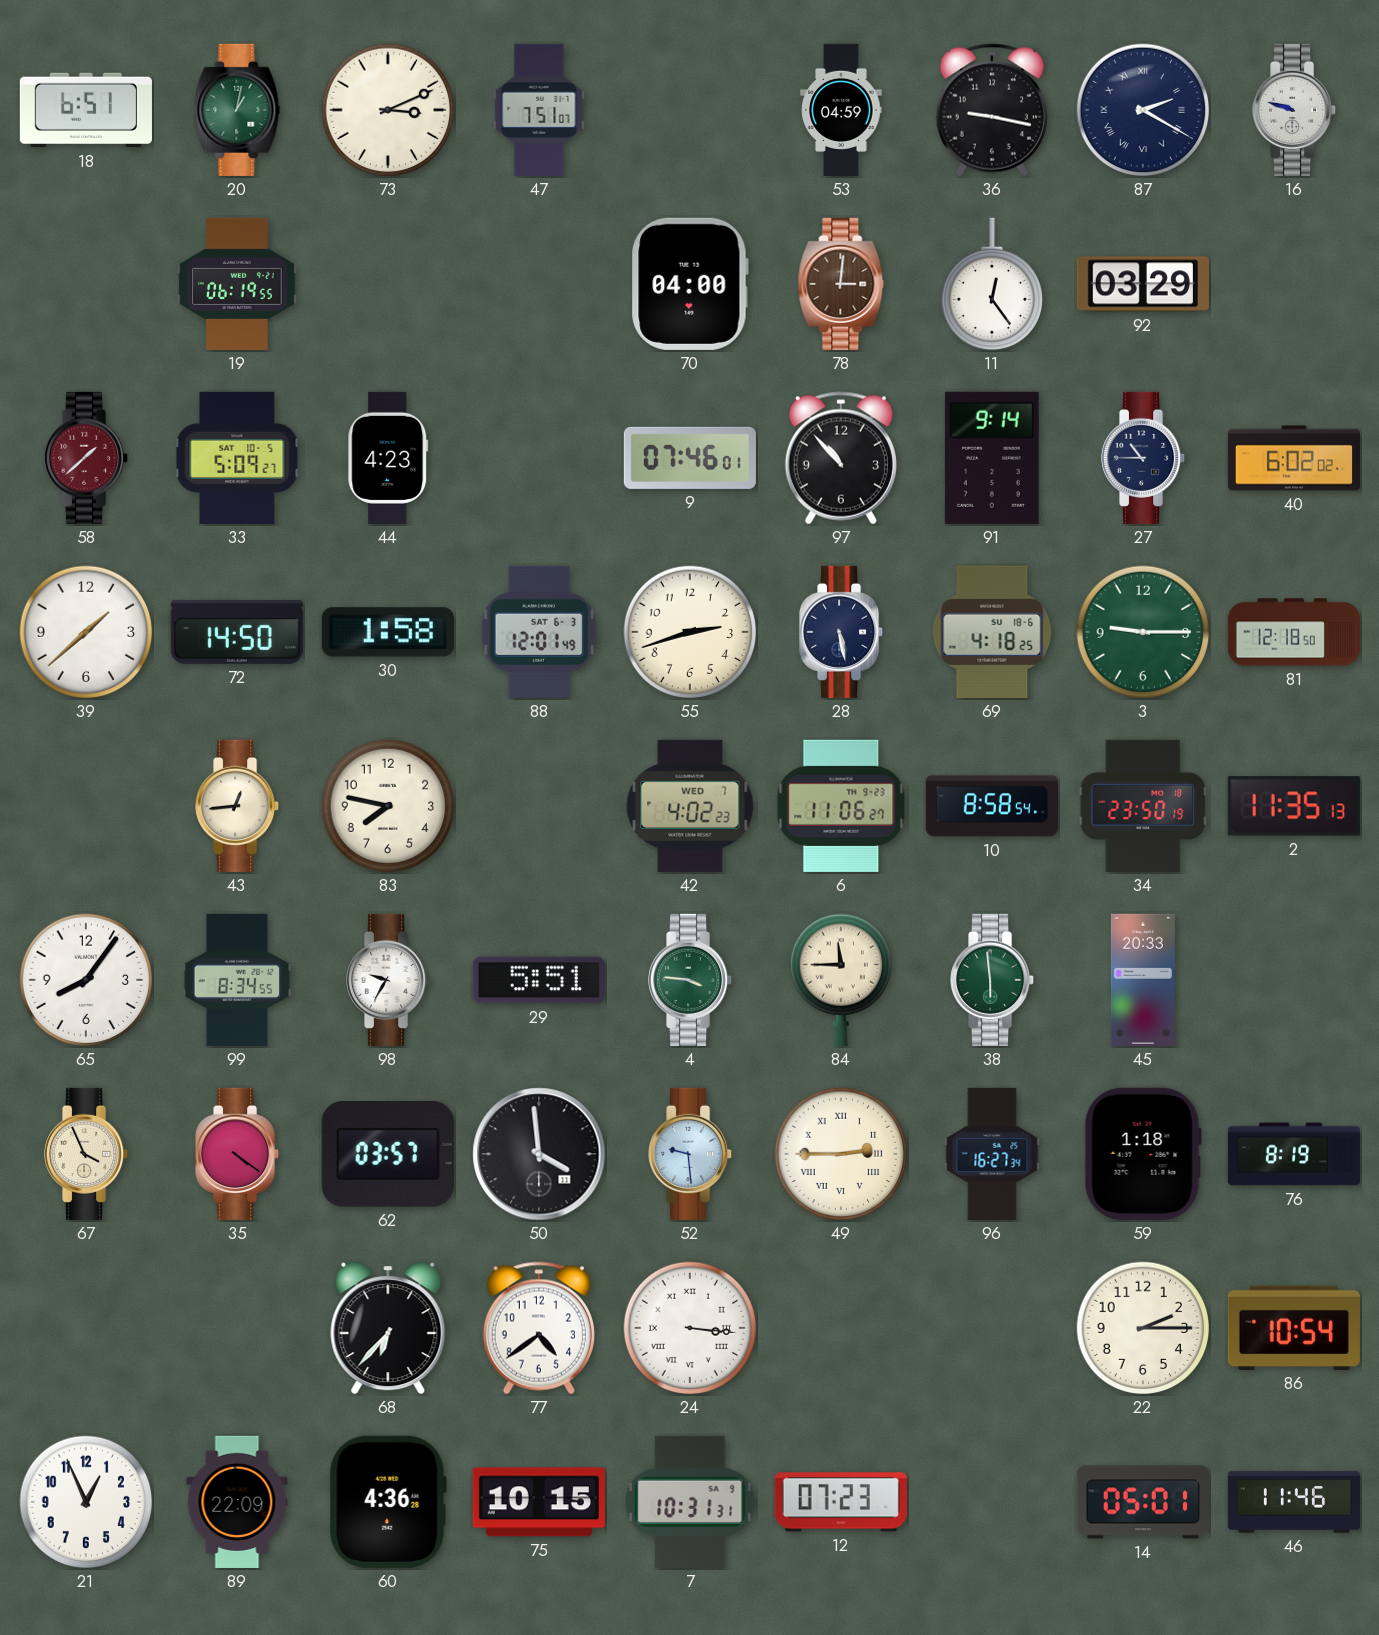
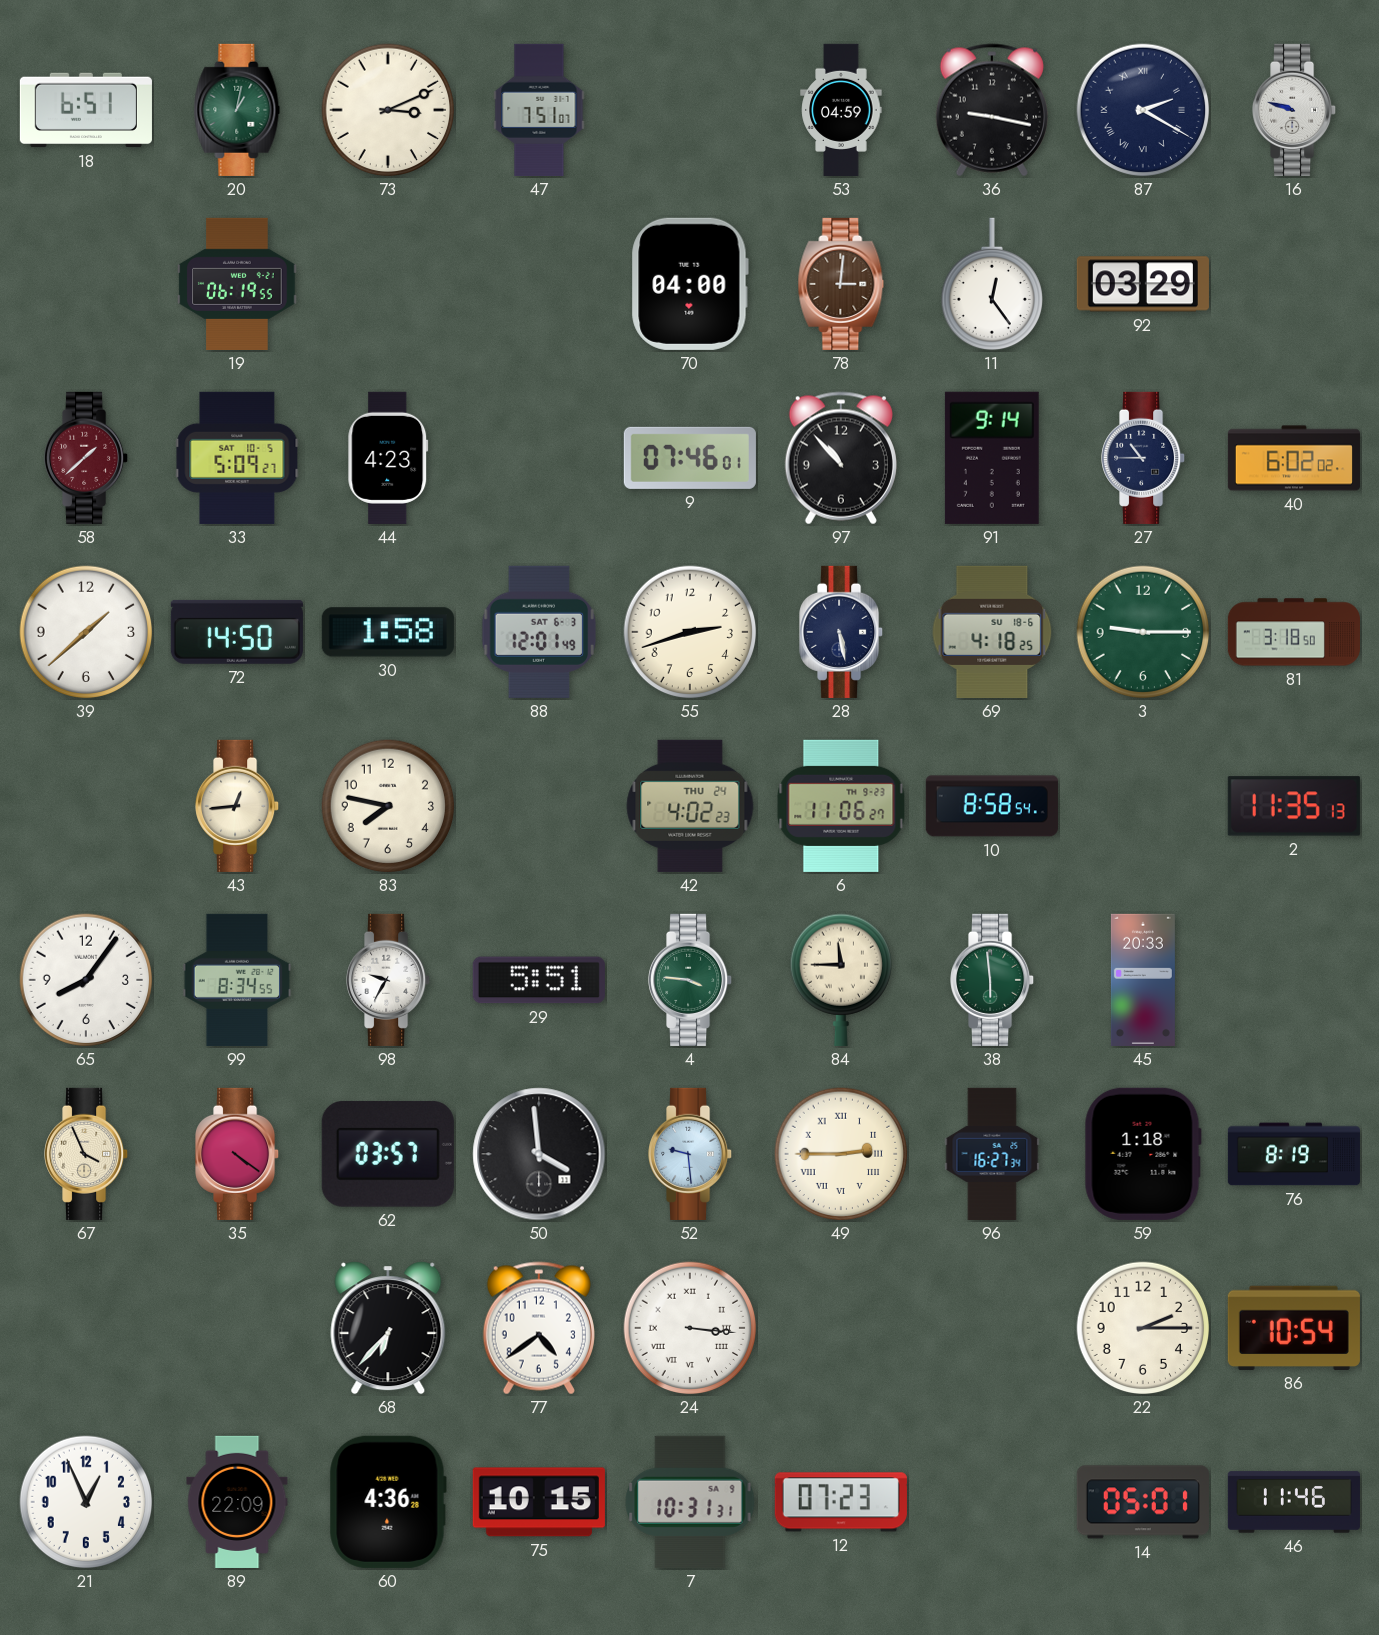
81: 12:18 -> 3:18
42 date: WED 7 -> THU 24
34: 23:50 -> none
